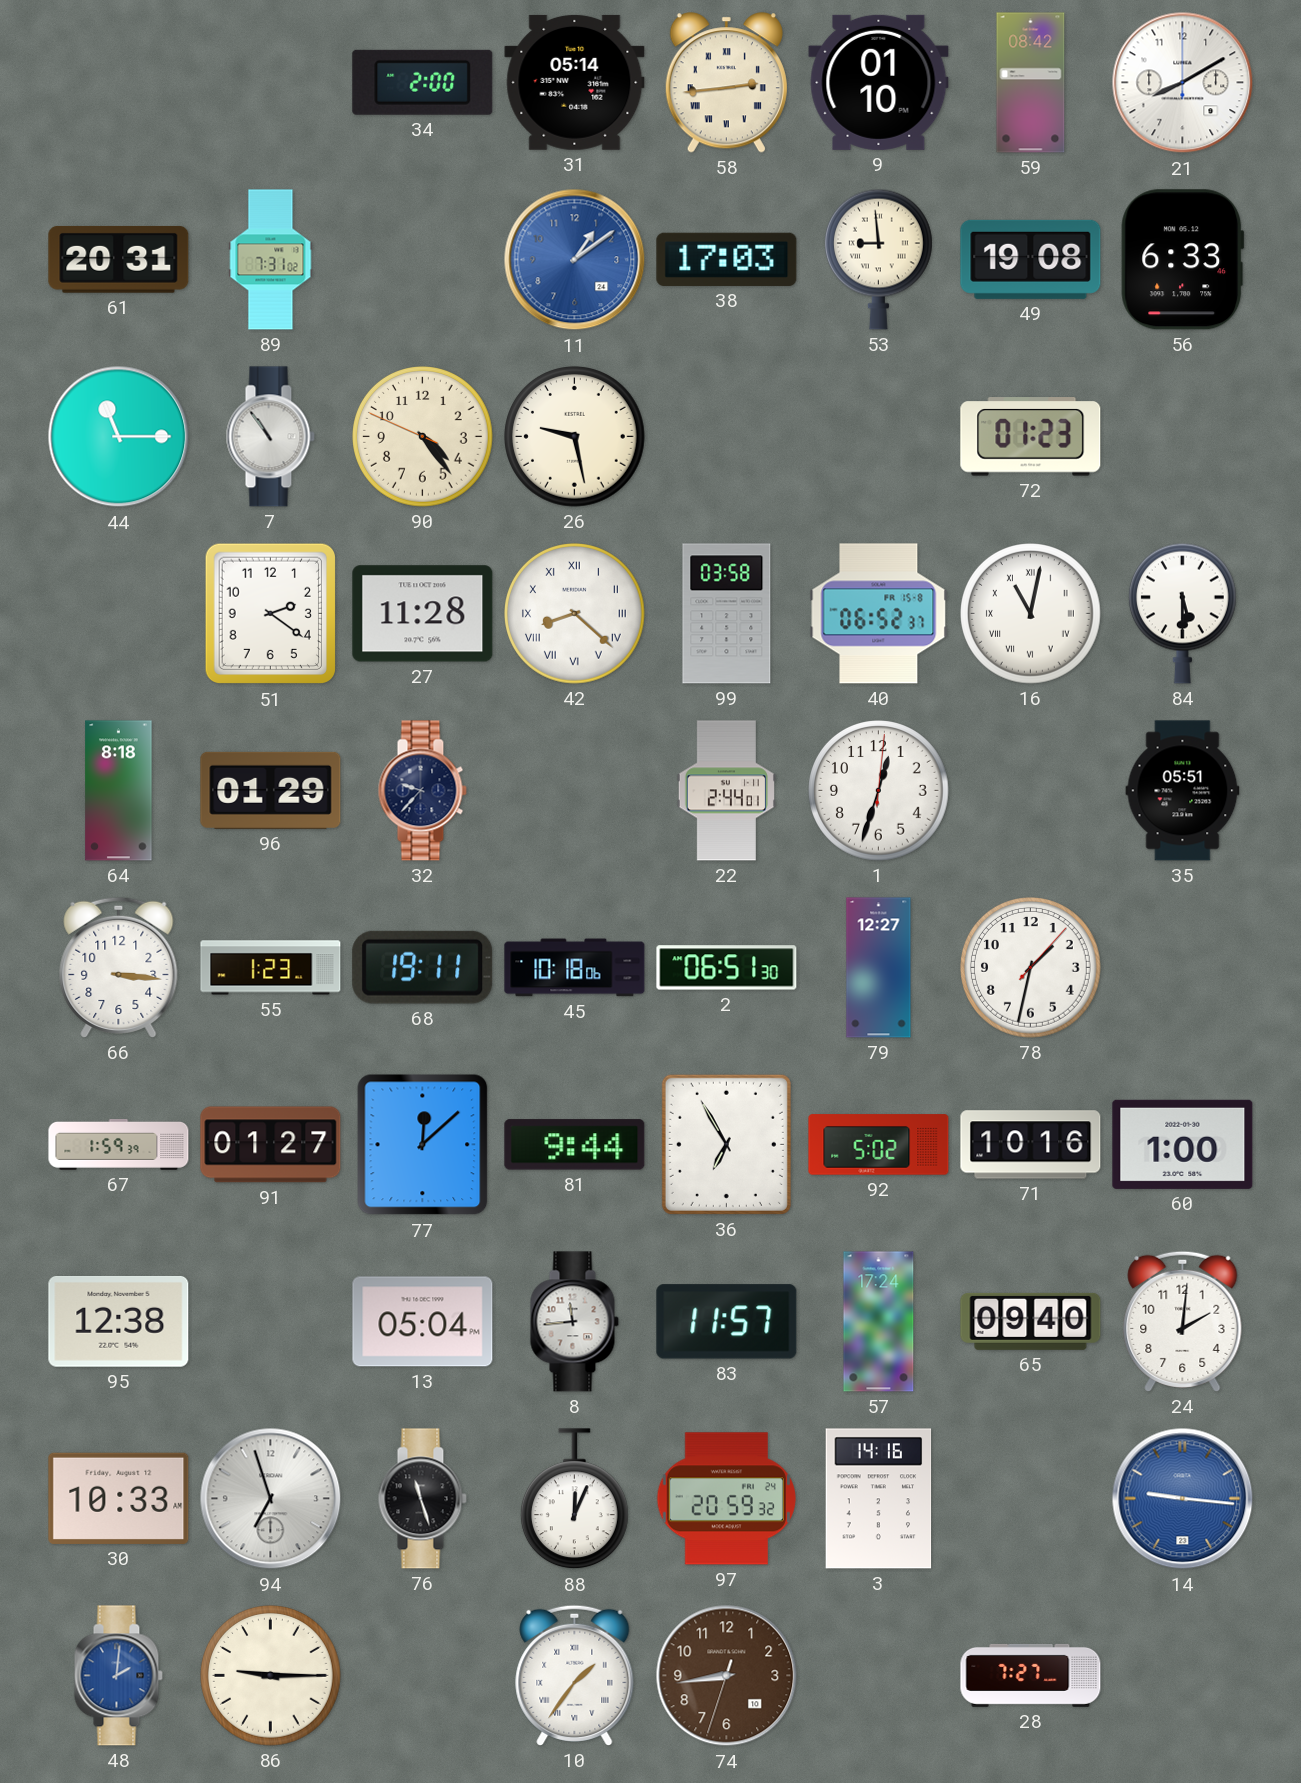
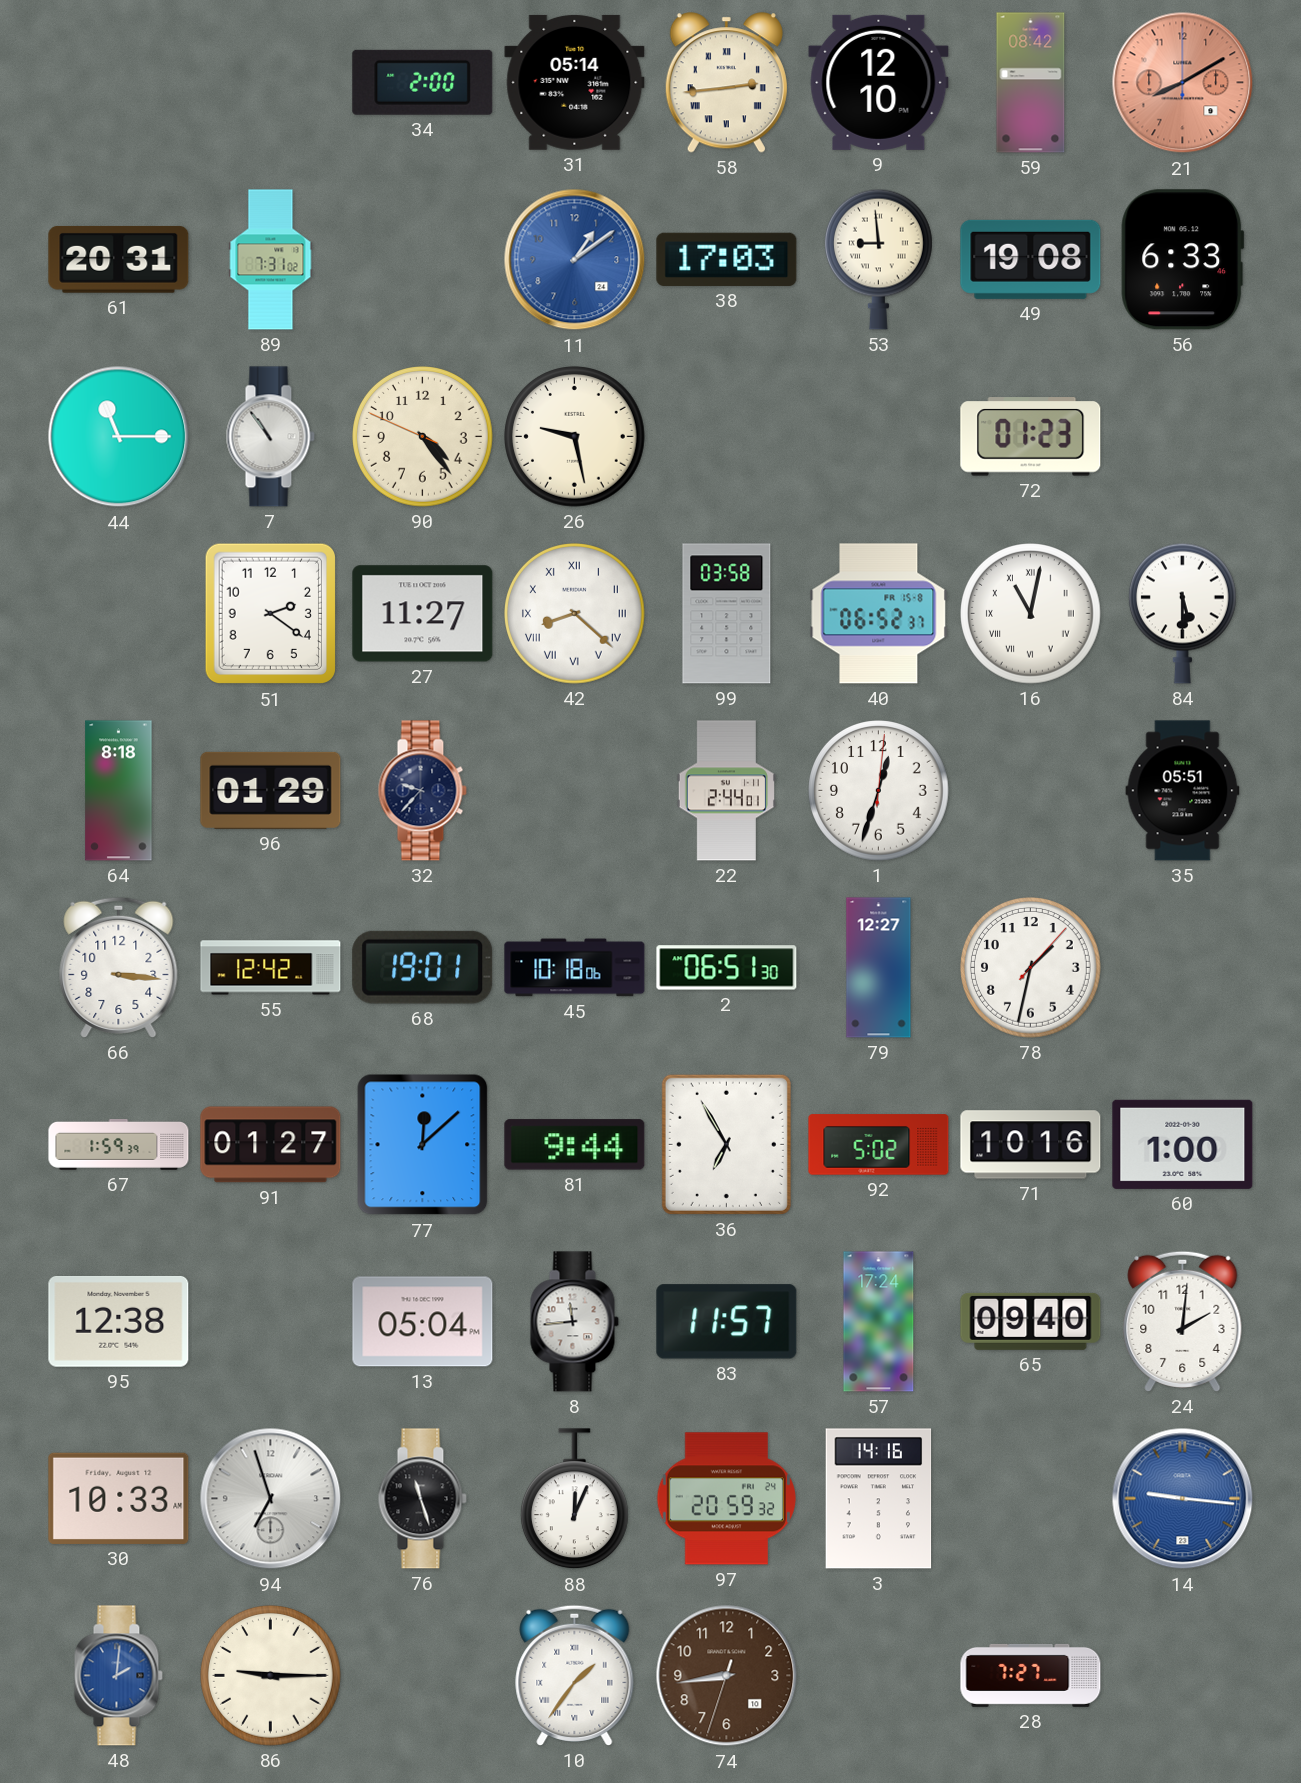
9: 01:10 -> 12:10
21 dial: white -> salmon
27: 11:28 -> 11:27
55: 1:23 -> 12:42
68: 19:11 -> 19:01
